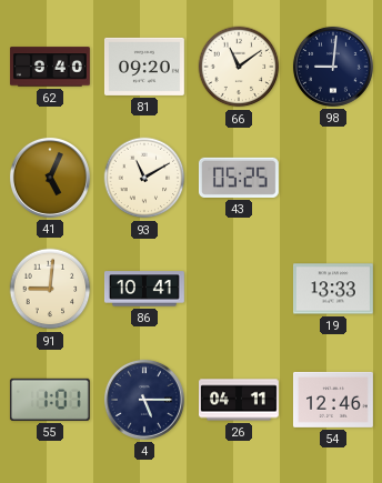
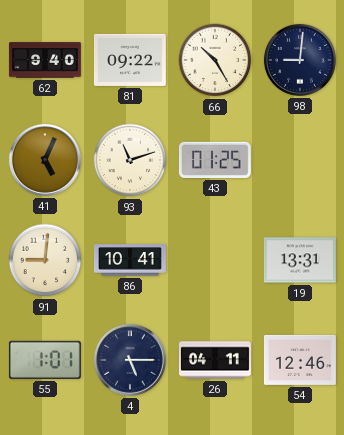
81: 09:20 -> 09:22
66: 11:09 -> 10:25
93: 11:10 -> 11:12
43: 05:25 -> 01:25
19: 13:33 -> 13:31
